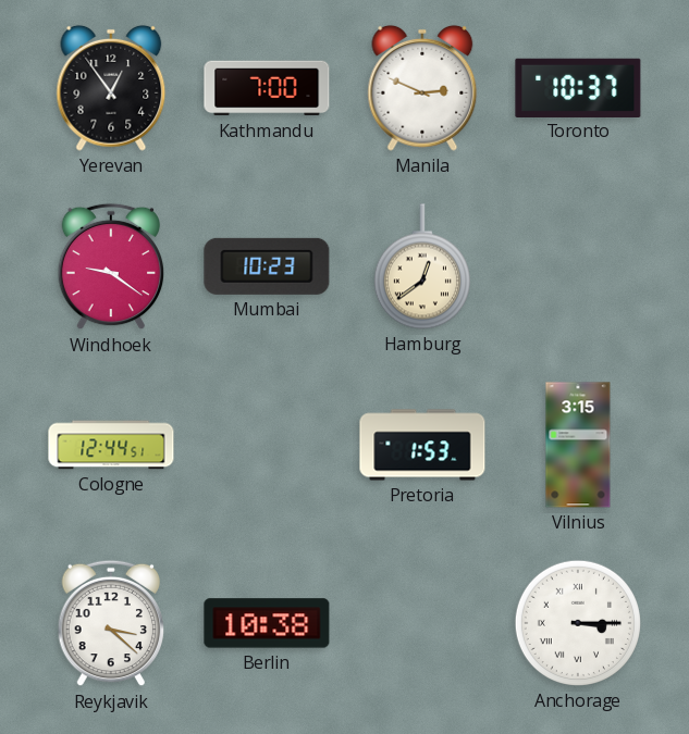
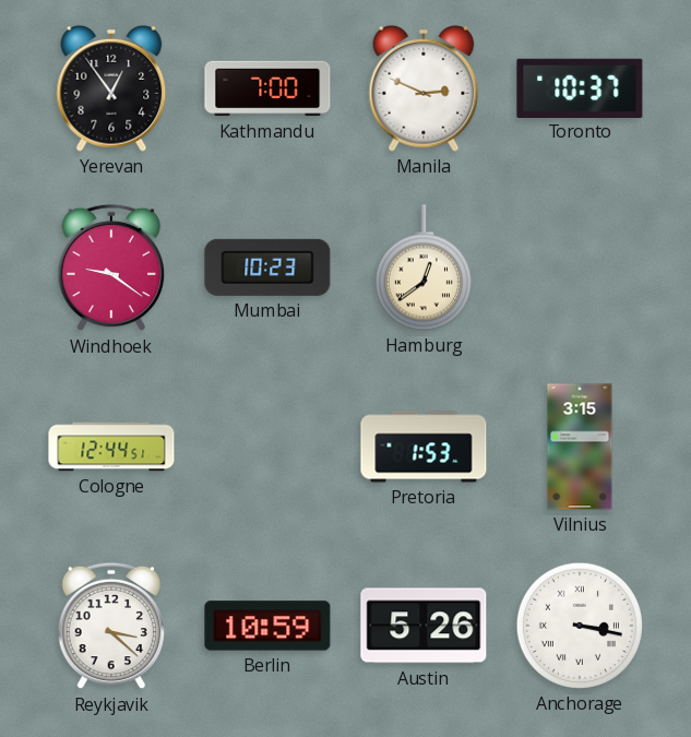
Berlin: 10:38 -> 10:59
Austin: none -> 5:26
Anchorage: 3:15 -> 3:17
